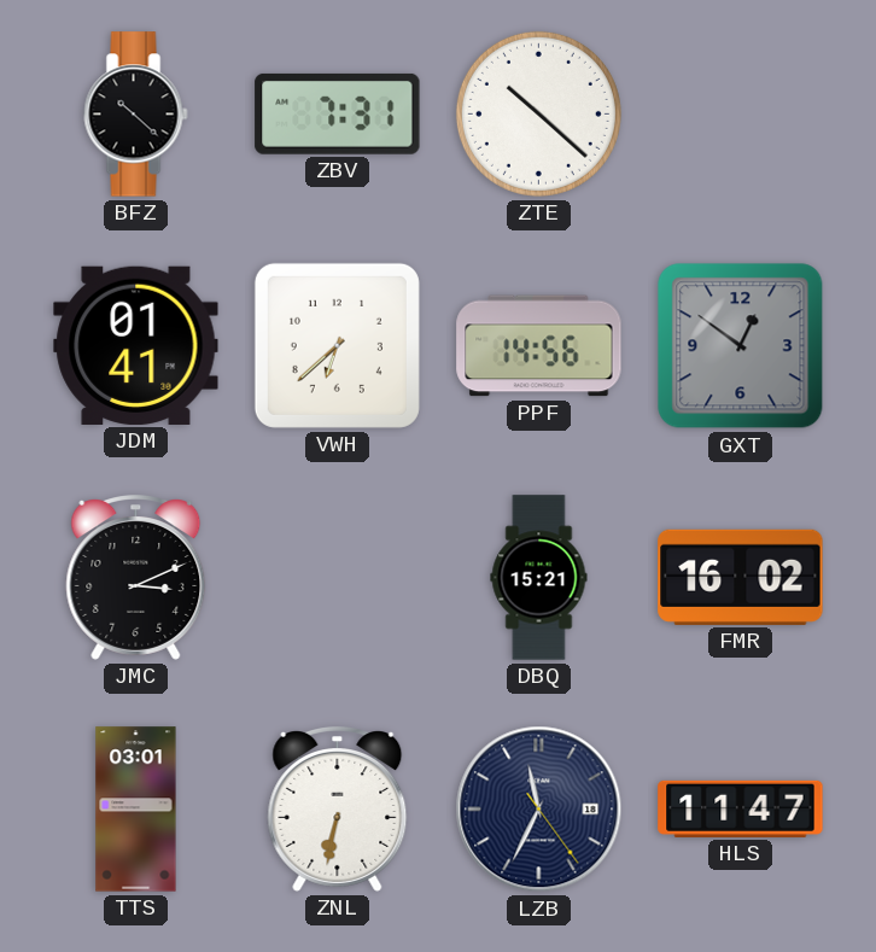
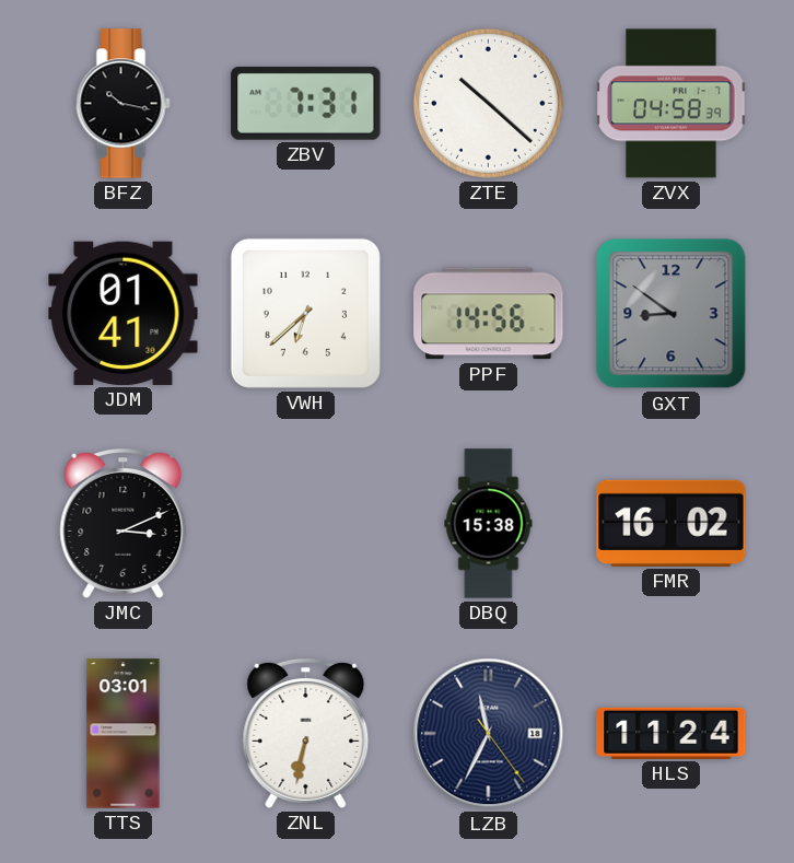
BFZ: 10:22 -> 10:17
ZVX: none -> 04:58
GXT: 12:51 -> 8:51
DBQ: 15:21 -> 15:38
HLS: 11:47 -> 11:24
